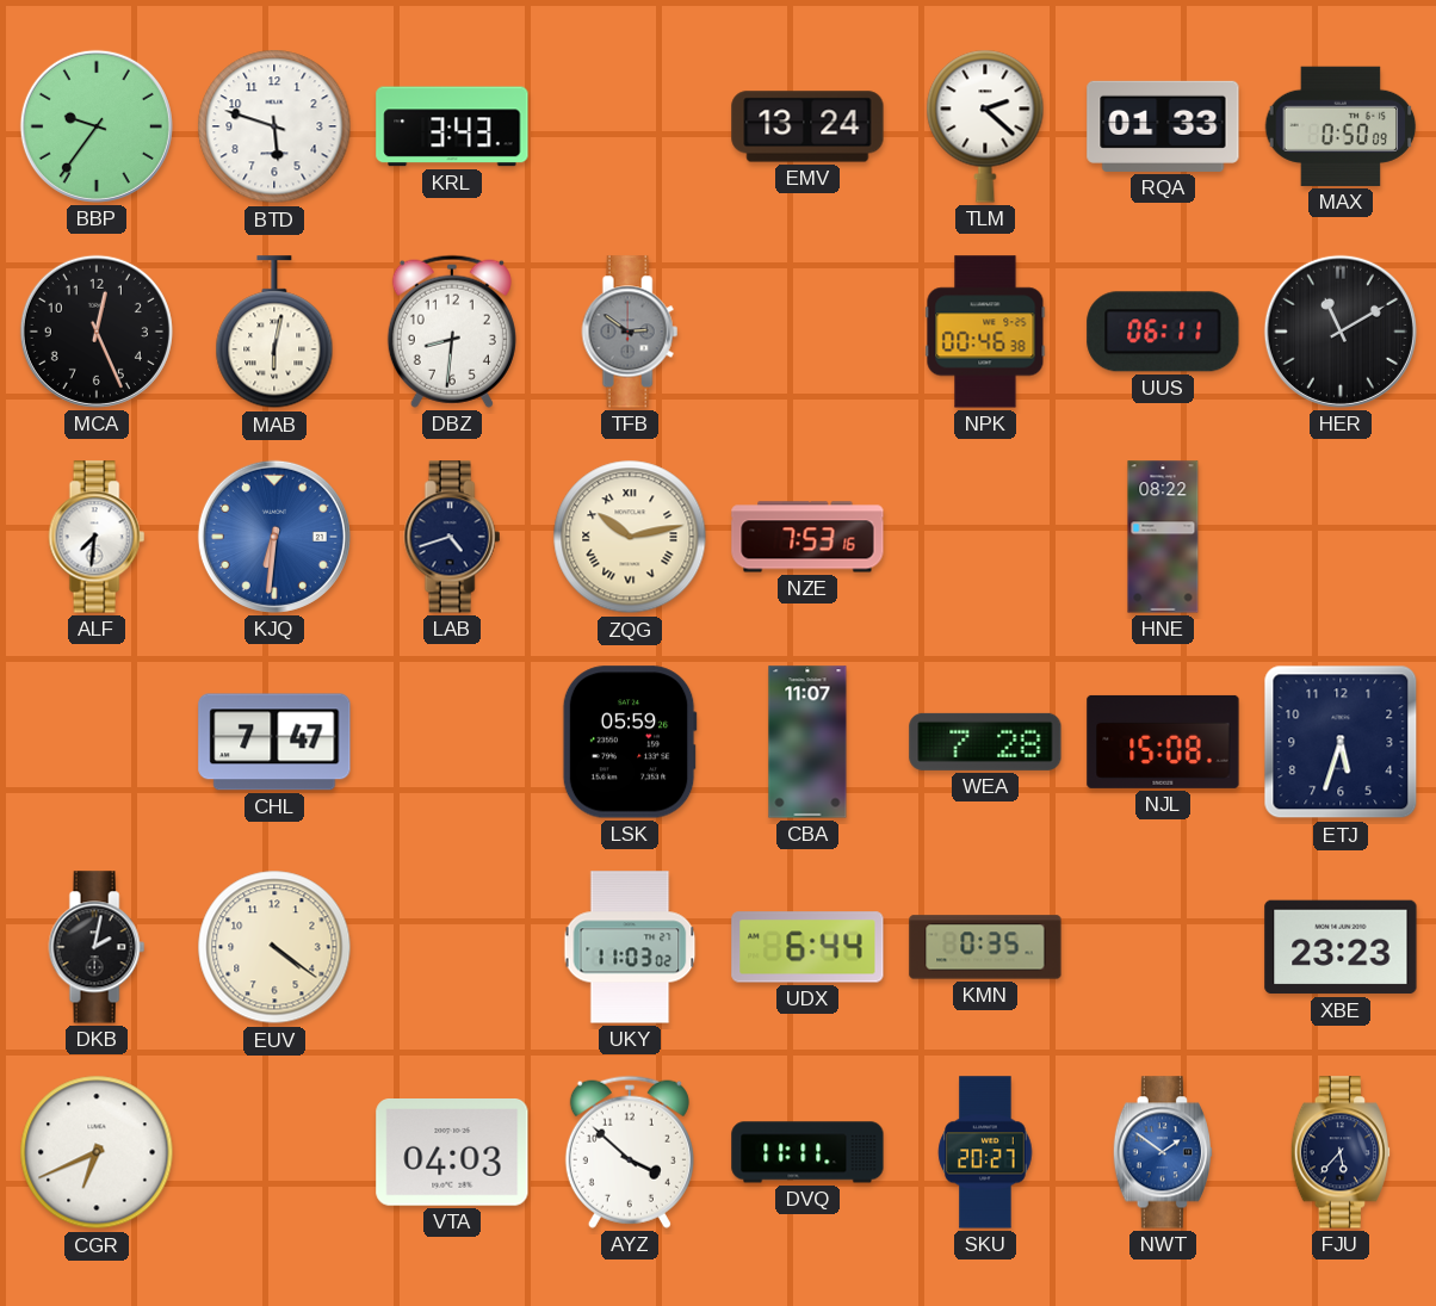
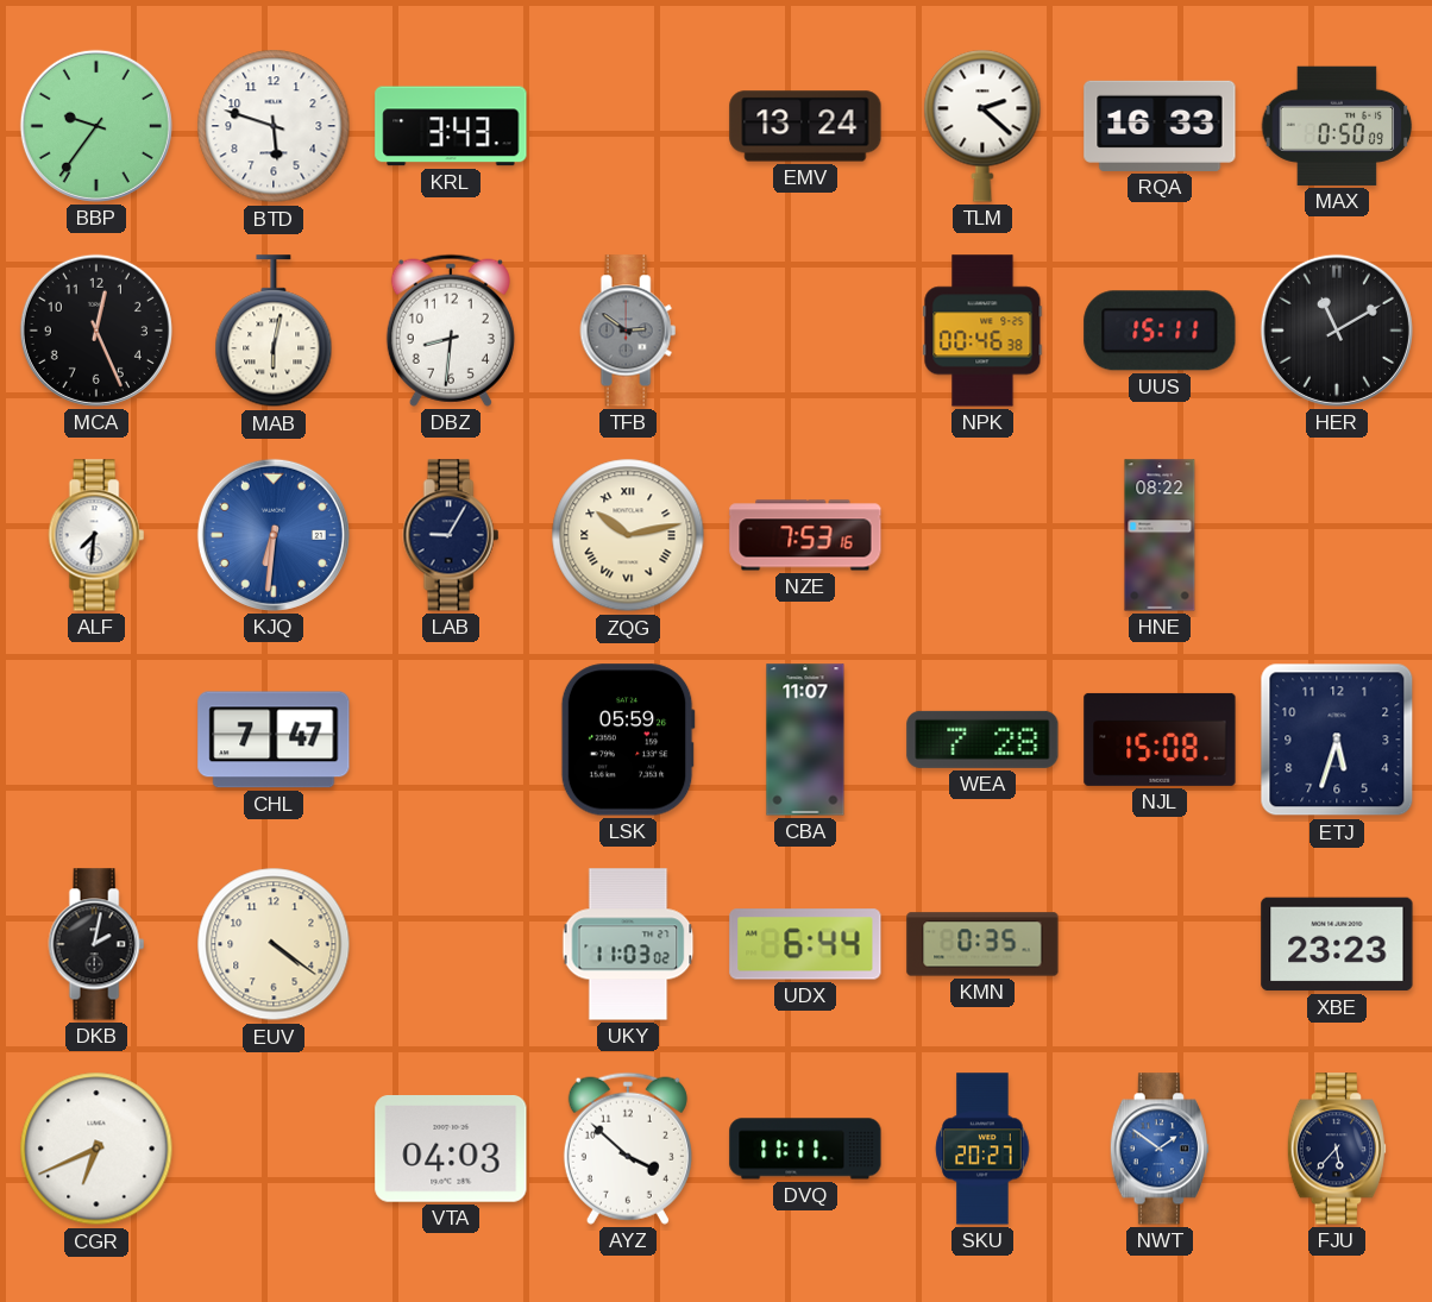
RQA: 01:33 -> 16:33
UUS: 06:11 -> 15:11
LAB: 4:42 -> 9:05
